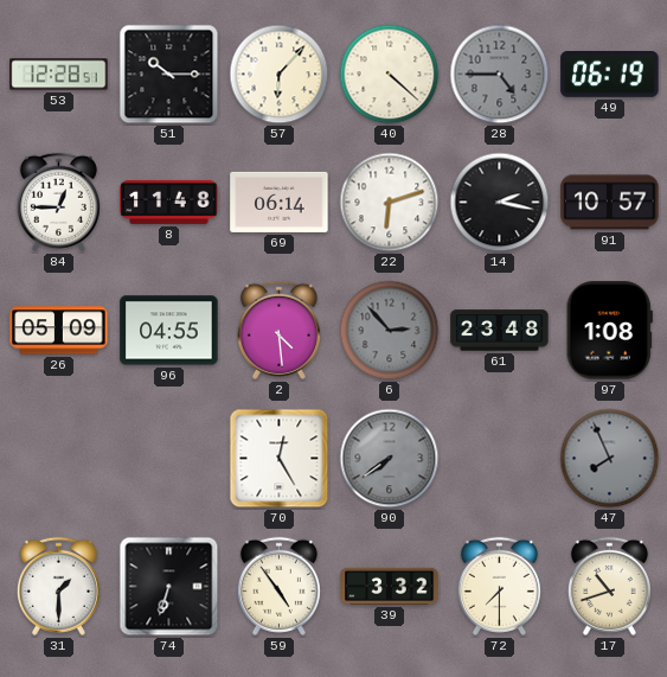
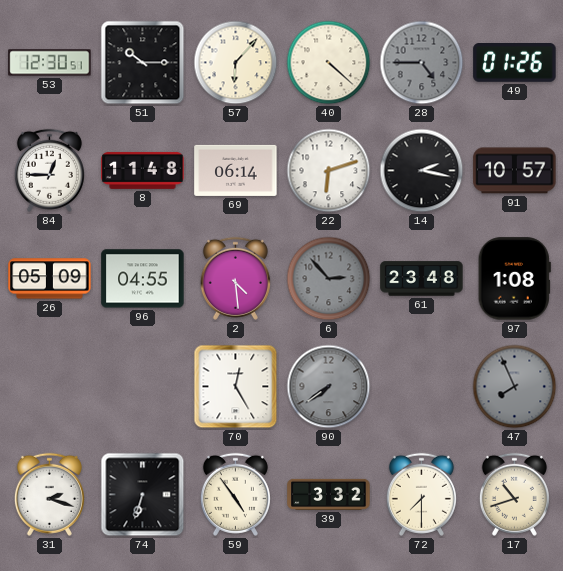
53: 12:28 -> 12:30
49: 06:19 -> 01:26
31: 1:30 -> 2:18
